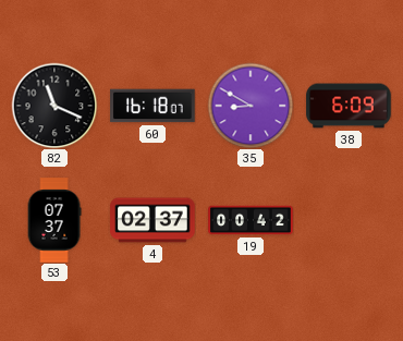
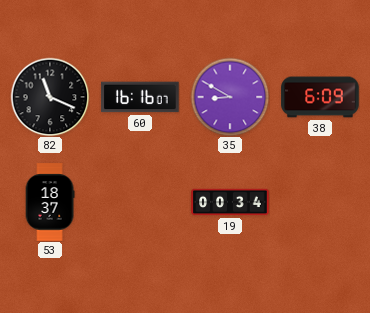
60: 16:18 -> 16:16
53: 07:37 -> 18:37
4: 02:37 -> none
19: 00:42 -> 00:34
